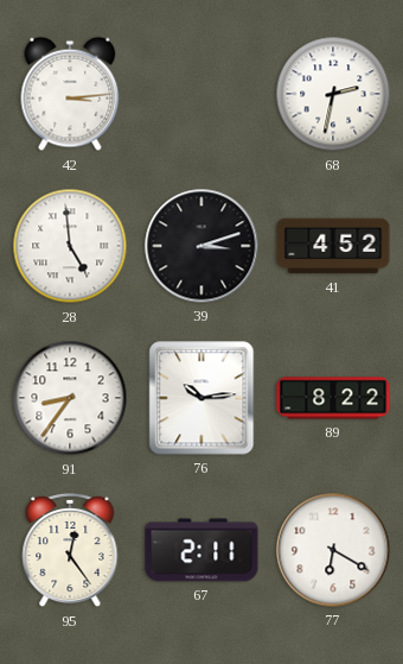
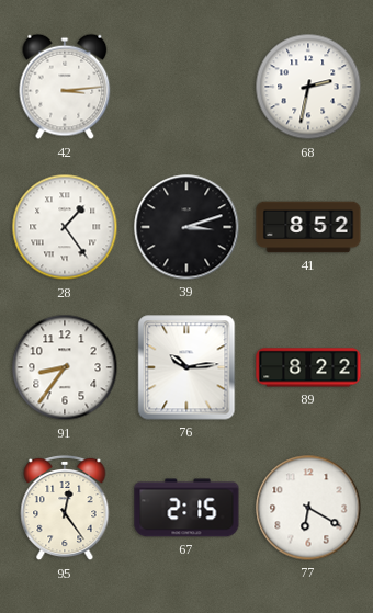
28: 4:59 -> 1:24
41: 4:52 -> 8:52
67: 2:11 -> 2:15
